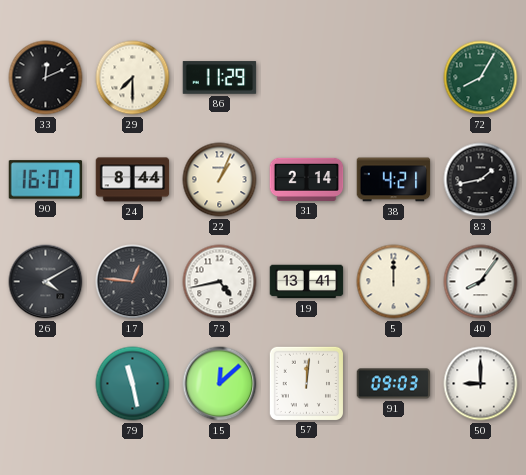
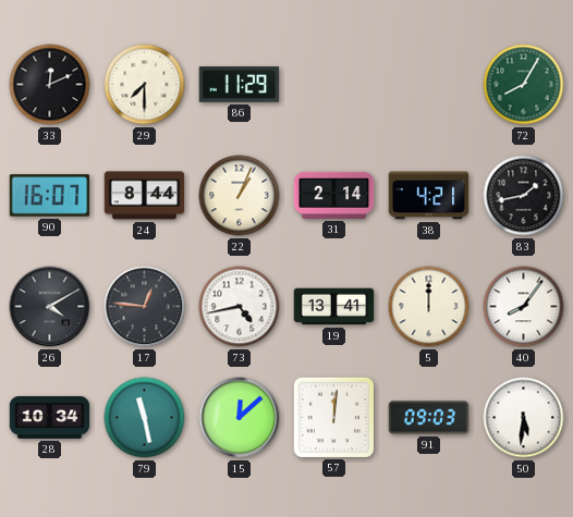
28: none -> 10:34
50: 9:00 -> 5:31
